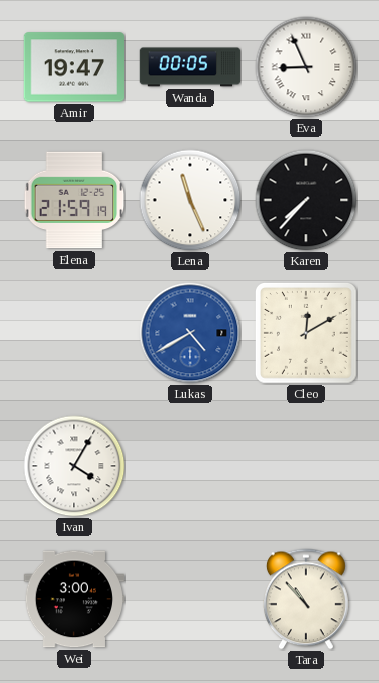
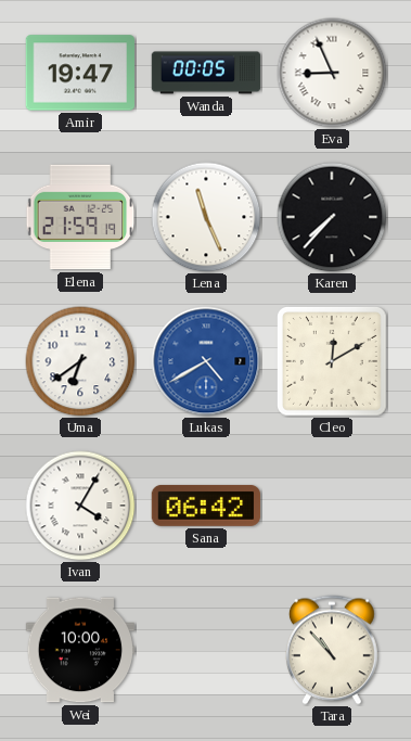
Uma: none -> 6:39
Sana: none -> 06:42
Wei: 3:00 -> 10:00
